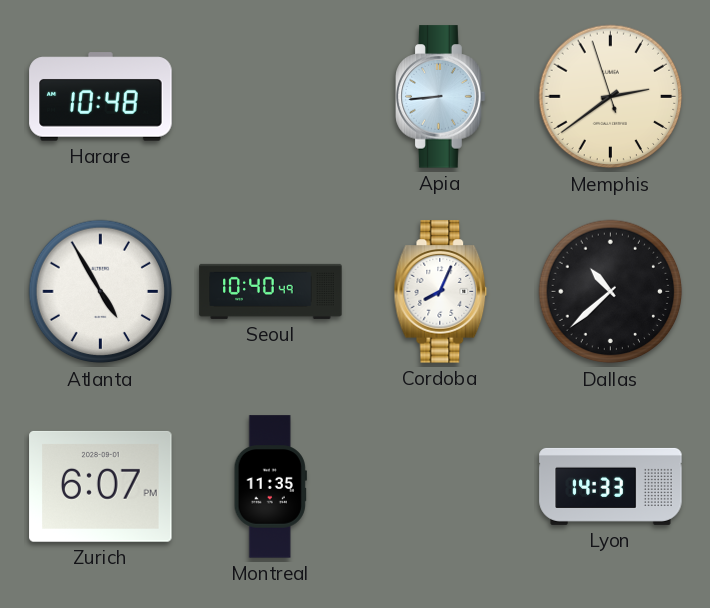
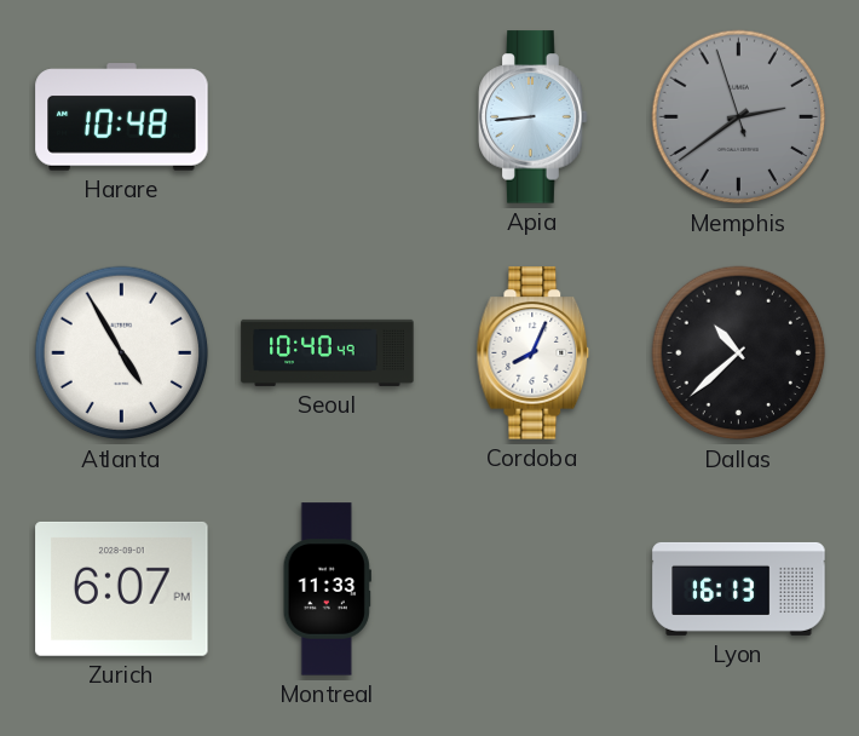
Memphis dial: cream -> grey
Montreal: 11:35 -> 11:33
Lyon: 14:33 -> 16:13
